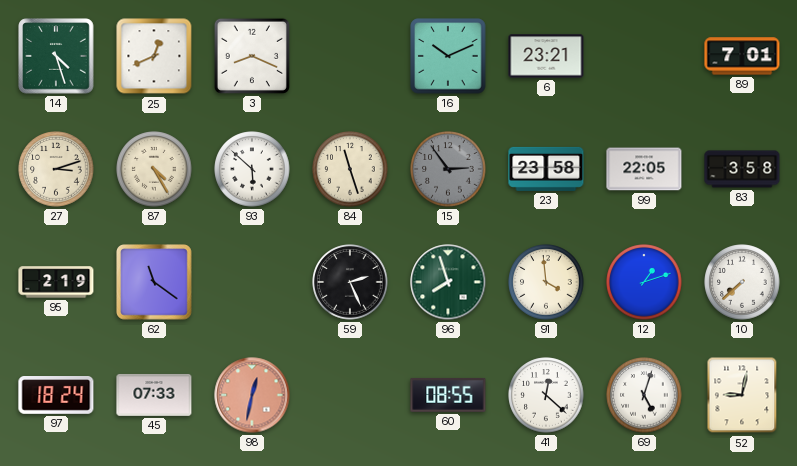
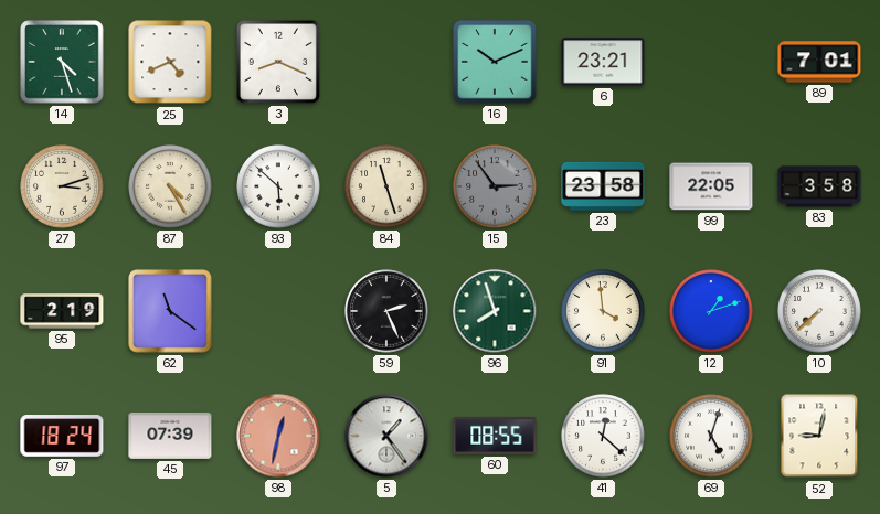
25: 12:41 -> 4:41
45: 07:33 -> 07:39
5: none -> 1:24
